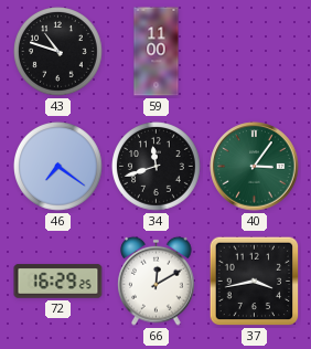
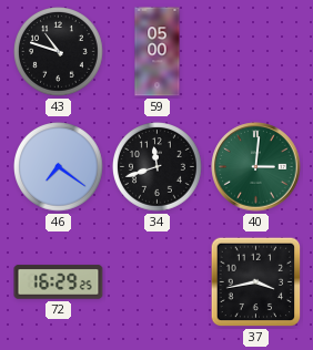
59: 11:00 -> 05:00
40: 3:06 -> 3:01
66: 12:10 -> none
